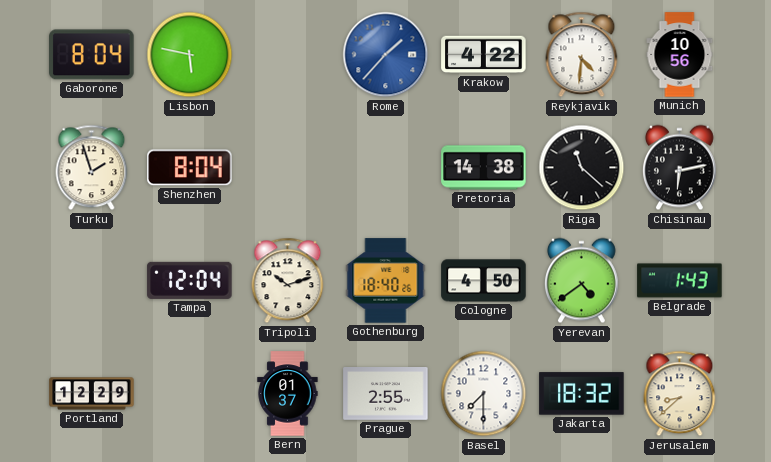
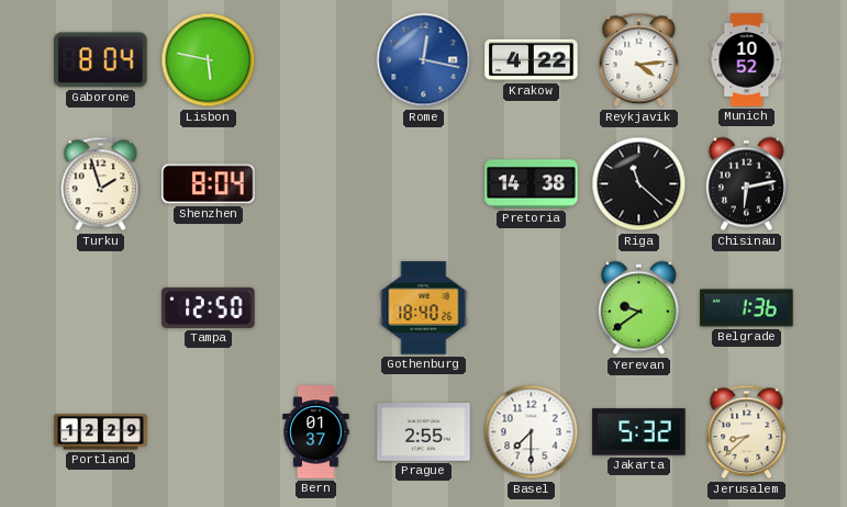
Rome: 1:37 -> 12:17
Reykjavik: 4:31 -> 4:14
Munich: 10:56 -> 10:52
Tampa: 12:04 -> 12:50
Tripoli: 10:12 -> none
Cologne: 4:50 -> none
Yerevan: 4:39 -> 9:39
Belgrade: 1:43 -> 1:36
Jakarta: 18:32 -> 5:32
